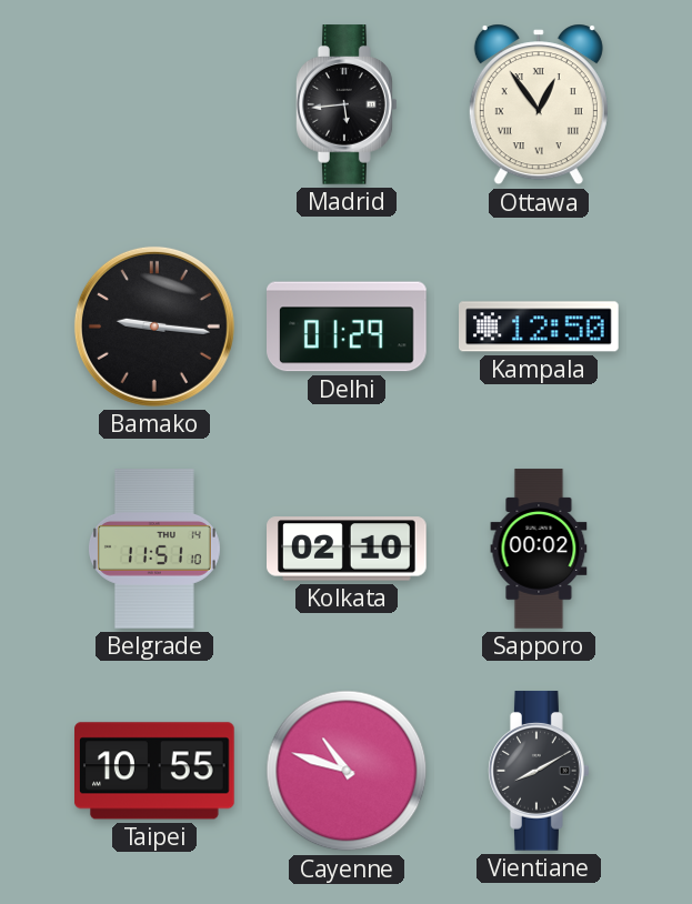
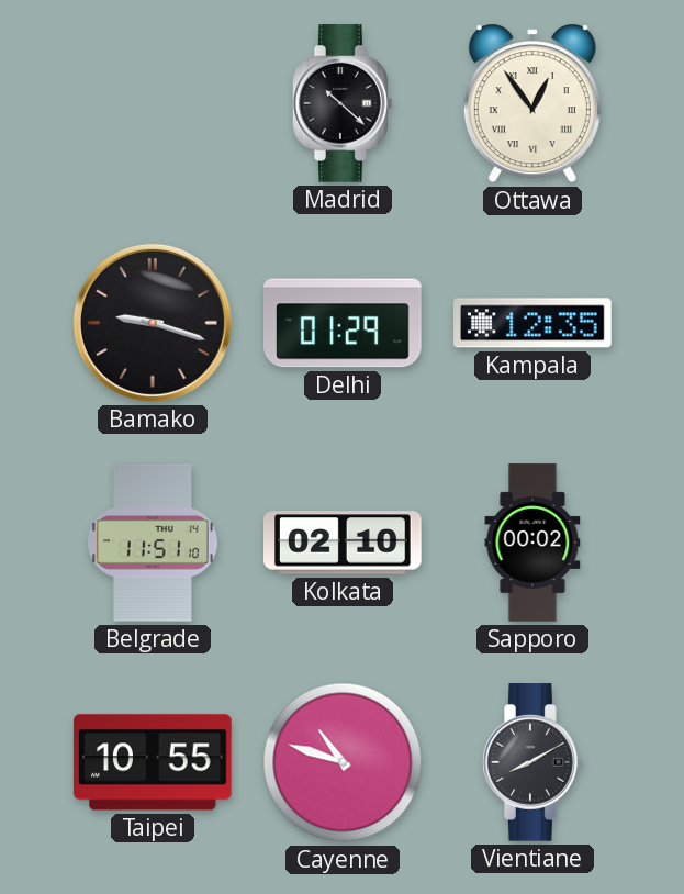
Madrid: 5:44 -> 10:22
Bamako: 9:16 -> 9:18
Kampala: 12:50 -> 12:35
